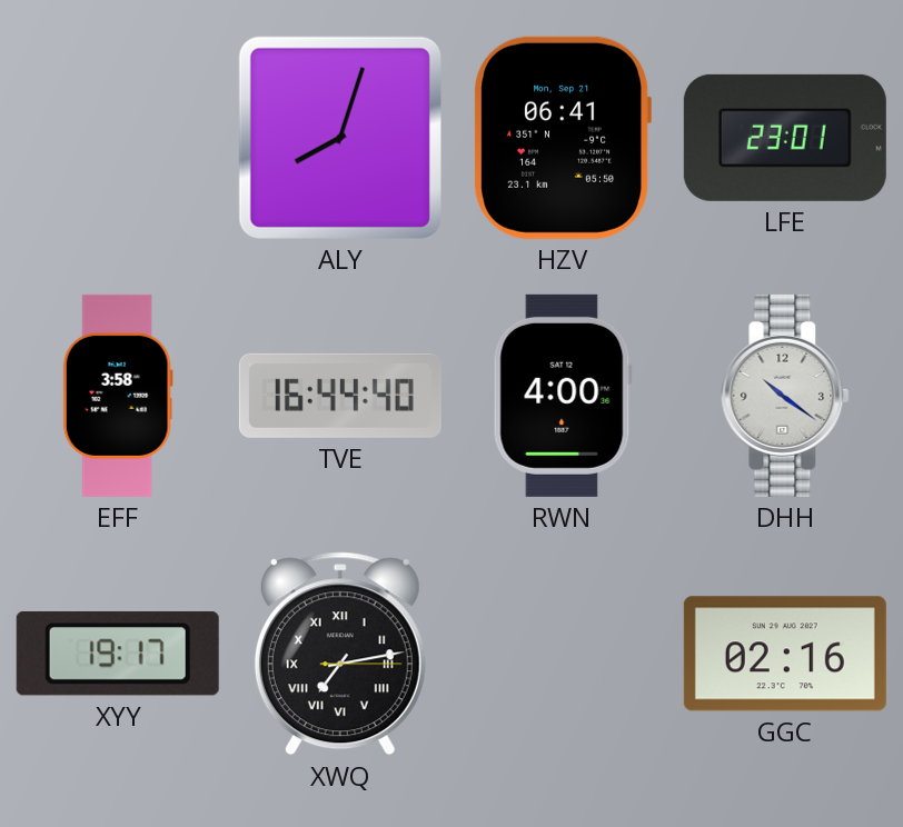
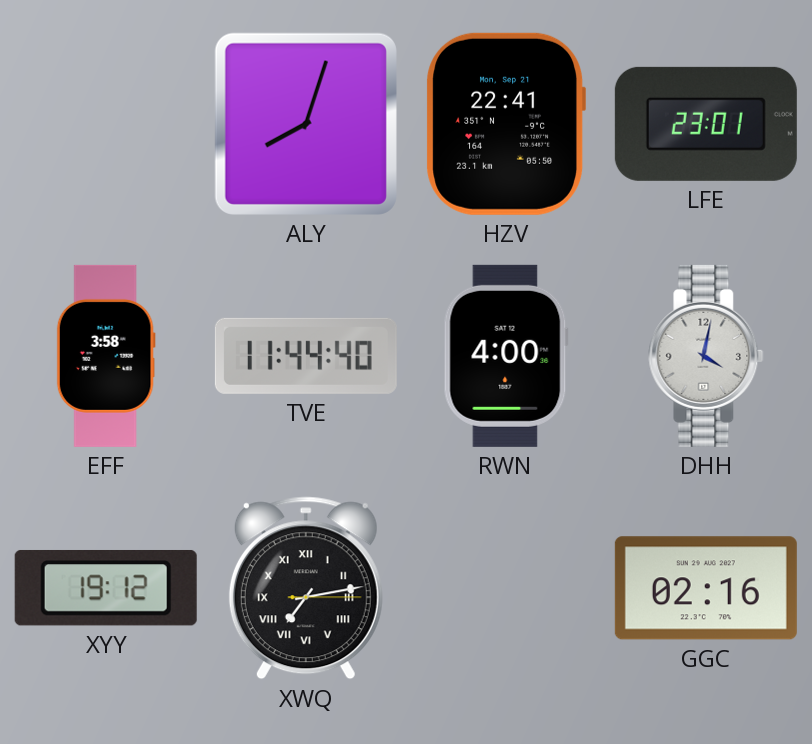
HZV: 06:41 -> 22:41
TVE: 16:44 -> 11:44
DHH: 10:21 -> 4:02
XYY: 19:17 -> 19:12
